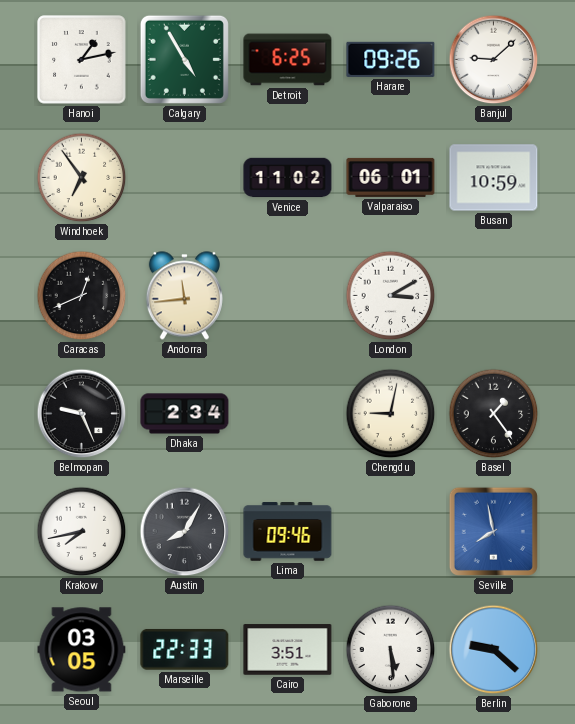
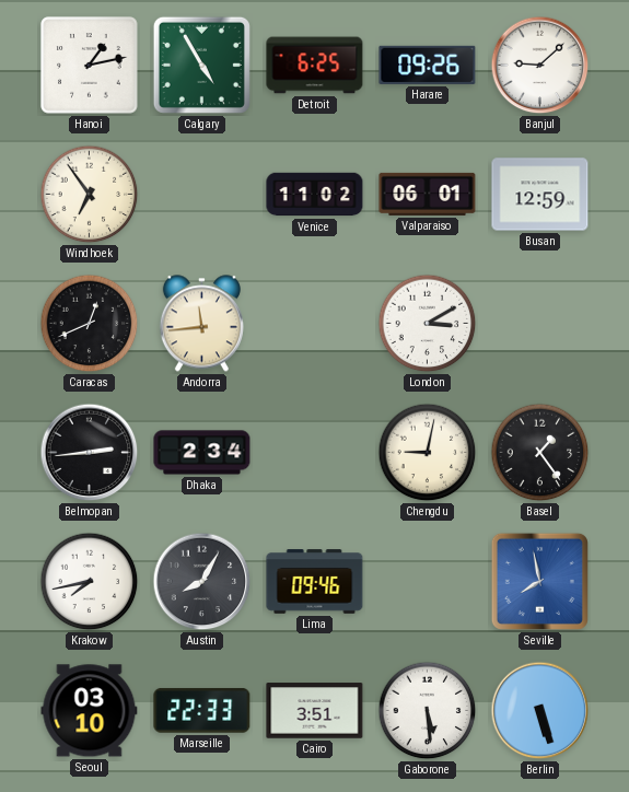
Busan: 10:59 -> 12:59
Belmopan: 9:26 -> 2:44
Seoul: 03:05 -> 03:10
Berlin: 9:22 -> 5:27
